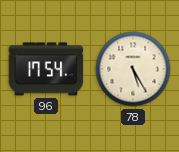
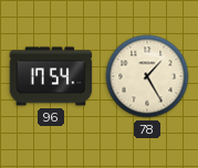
78: 5:25 -> 1:25
